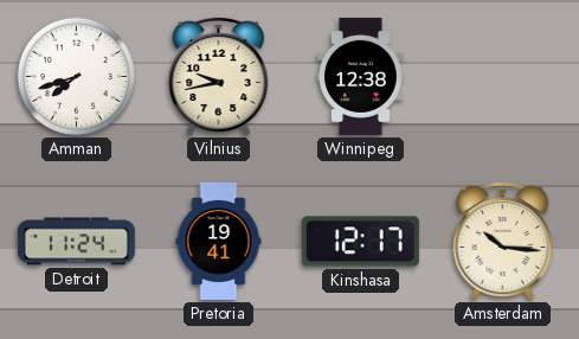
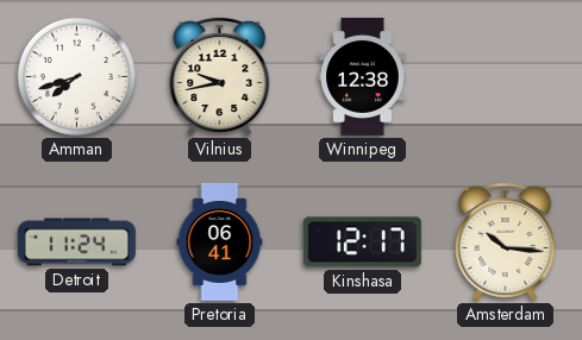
Pretoria: 19:41 -> 06:41
